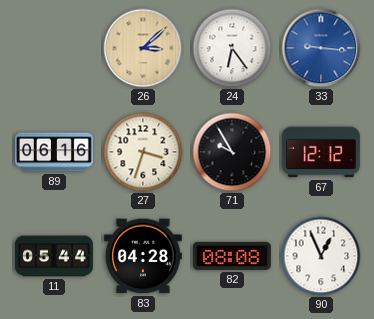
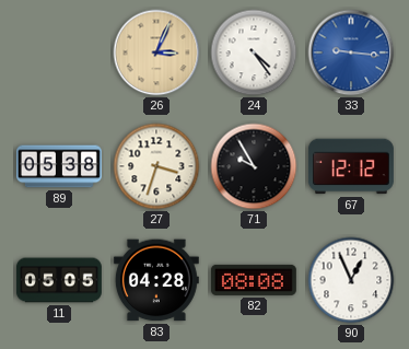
26: 3:08 -> 3:04
24: 6:24 -> 4:24
89: 06:16 -> 05:38
11: 05:44 -> 05:05
